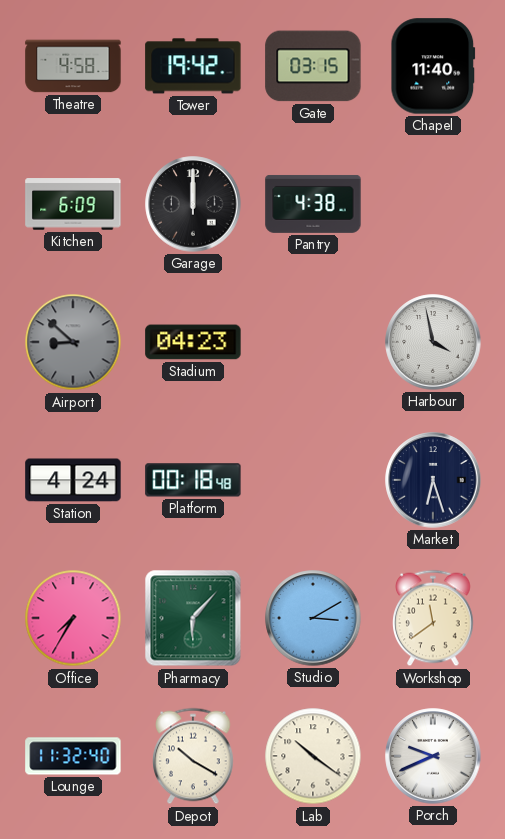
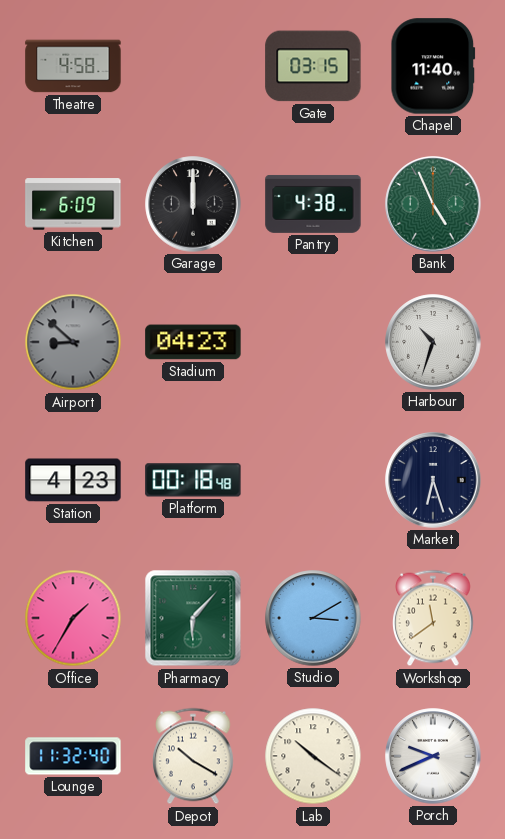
Tower: 19:42 -> none
Bank: none -> 4:56
Harbour: 3:58 -> 10:33
Station: 4:24 -> 4:23
Office: 7:35 -> 1:35
